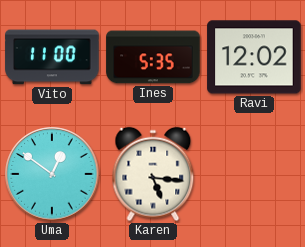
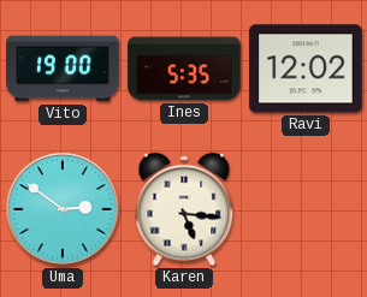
Vito: 11:00 -> 19:00
Uma: 12:51 -> 2:51
